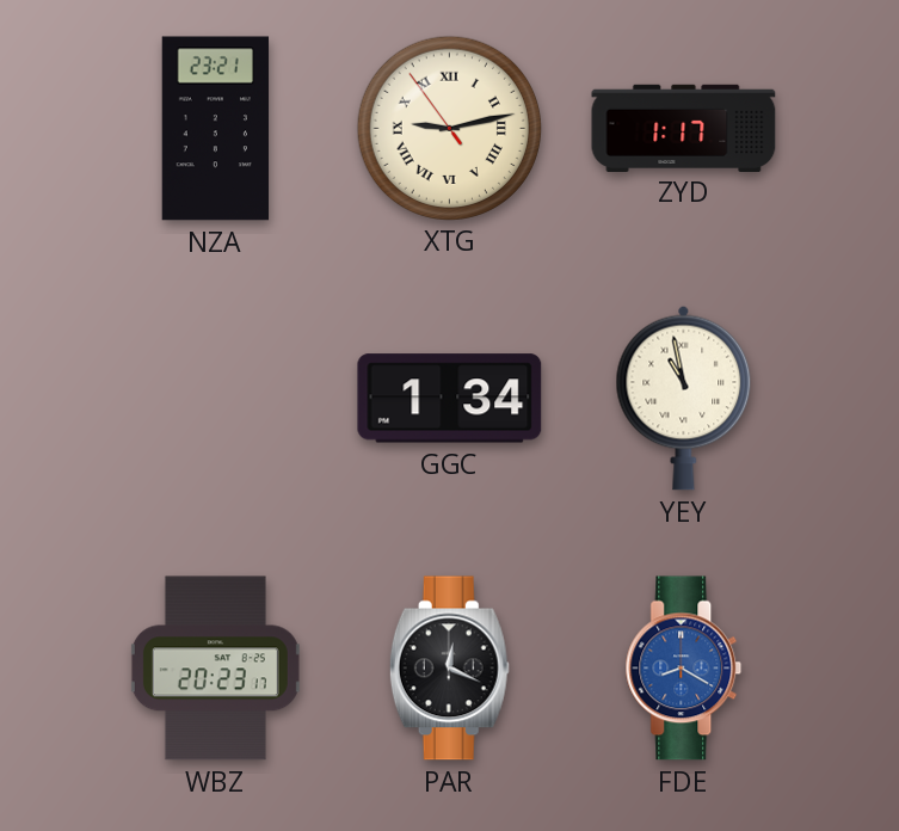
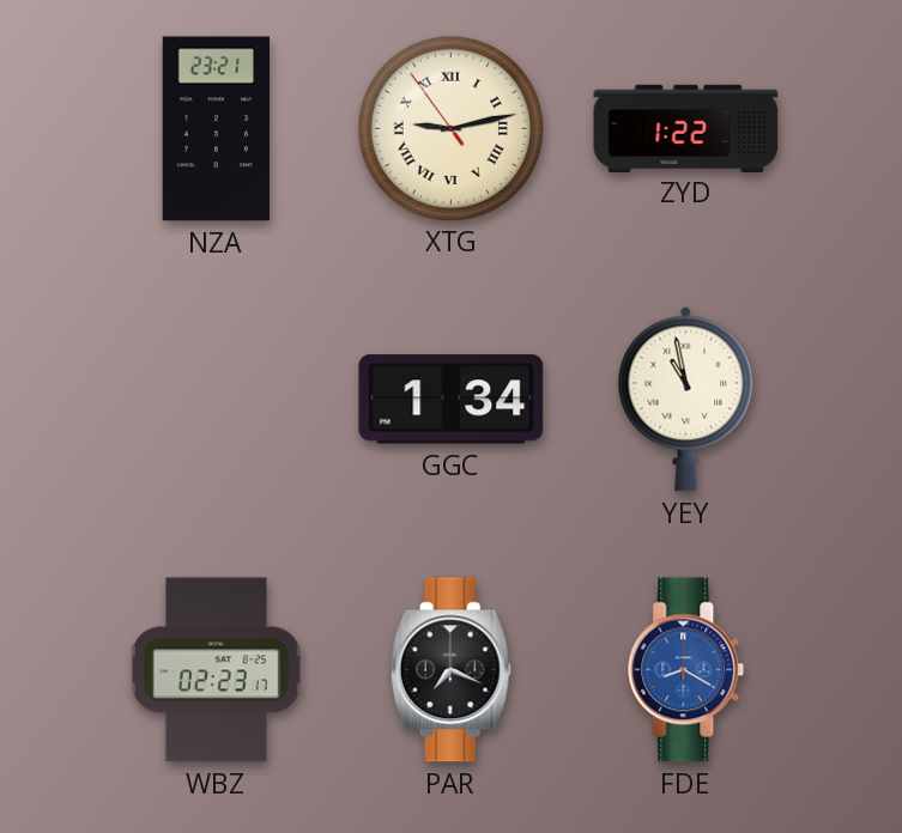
ZYD: 1:17 -> 1:22
WBZ: 20:23 -> 02:23
PAR: 12:19 -> 7:19
